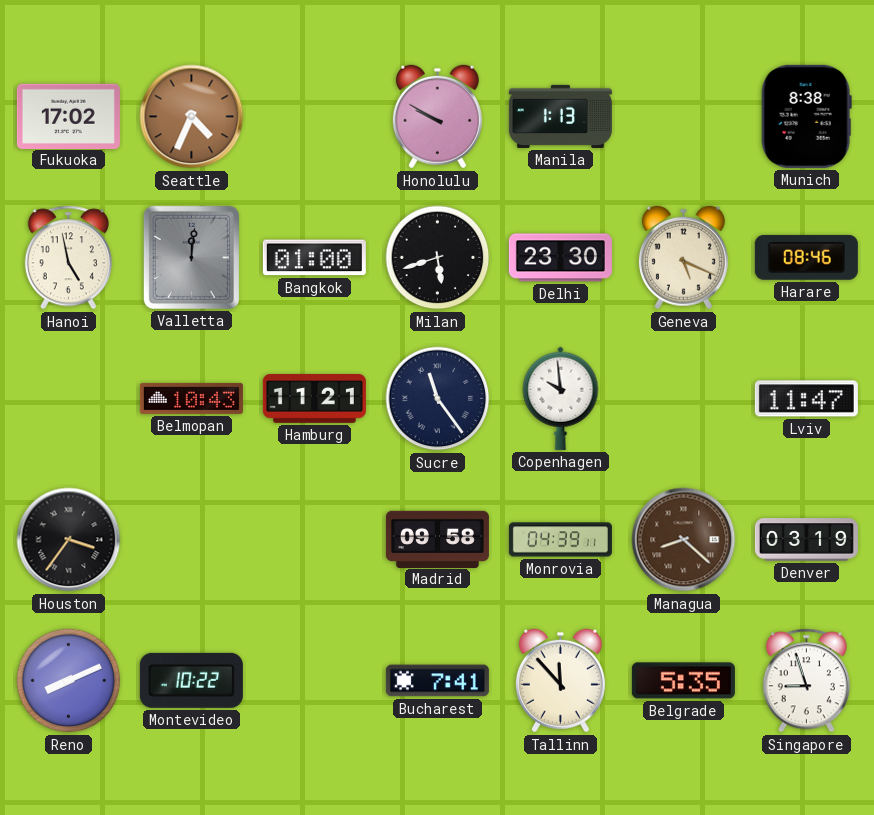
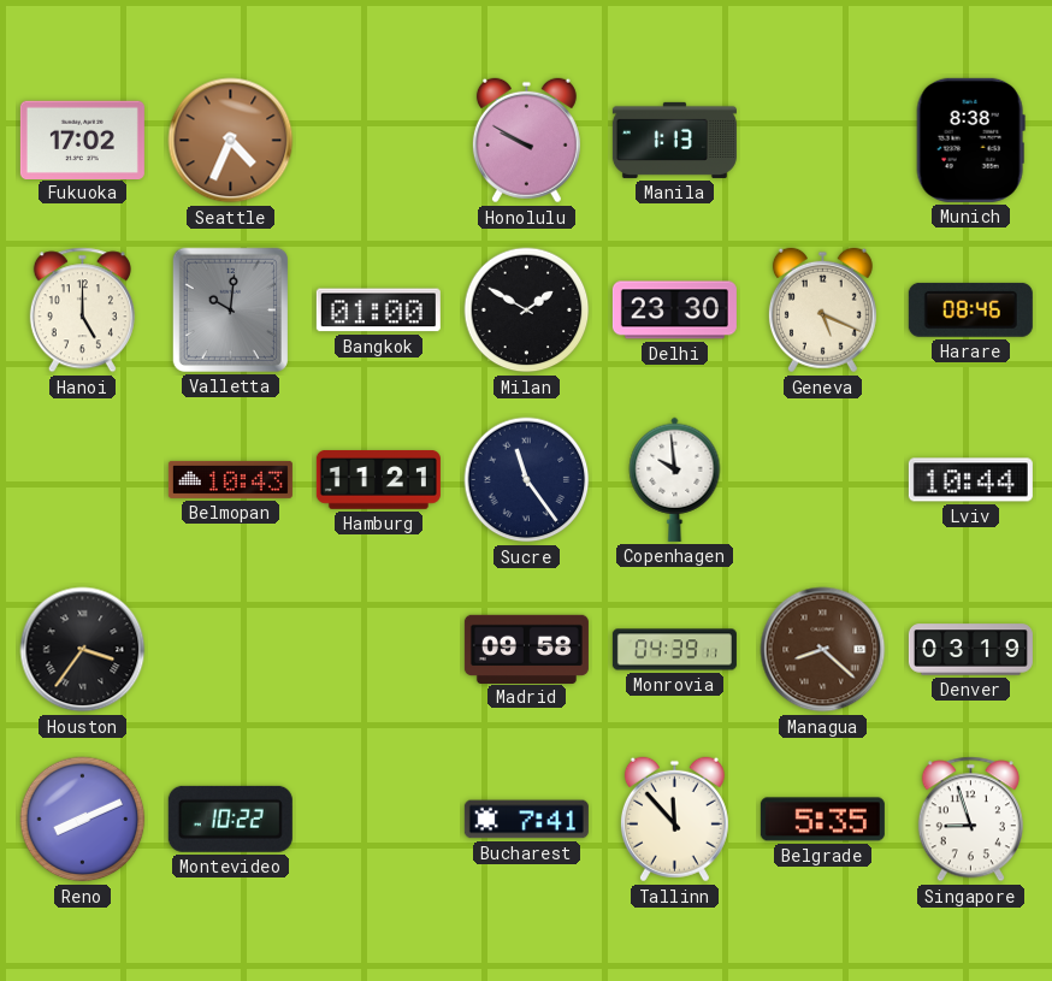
Hanoi: 4:58 -> 5:00
Valletta: 12:01 -> 10:01
Milan: 5:42 -> 1:50
Lviv: 11:47 -> 10:44
